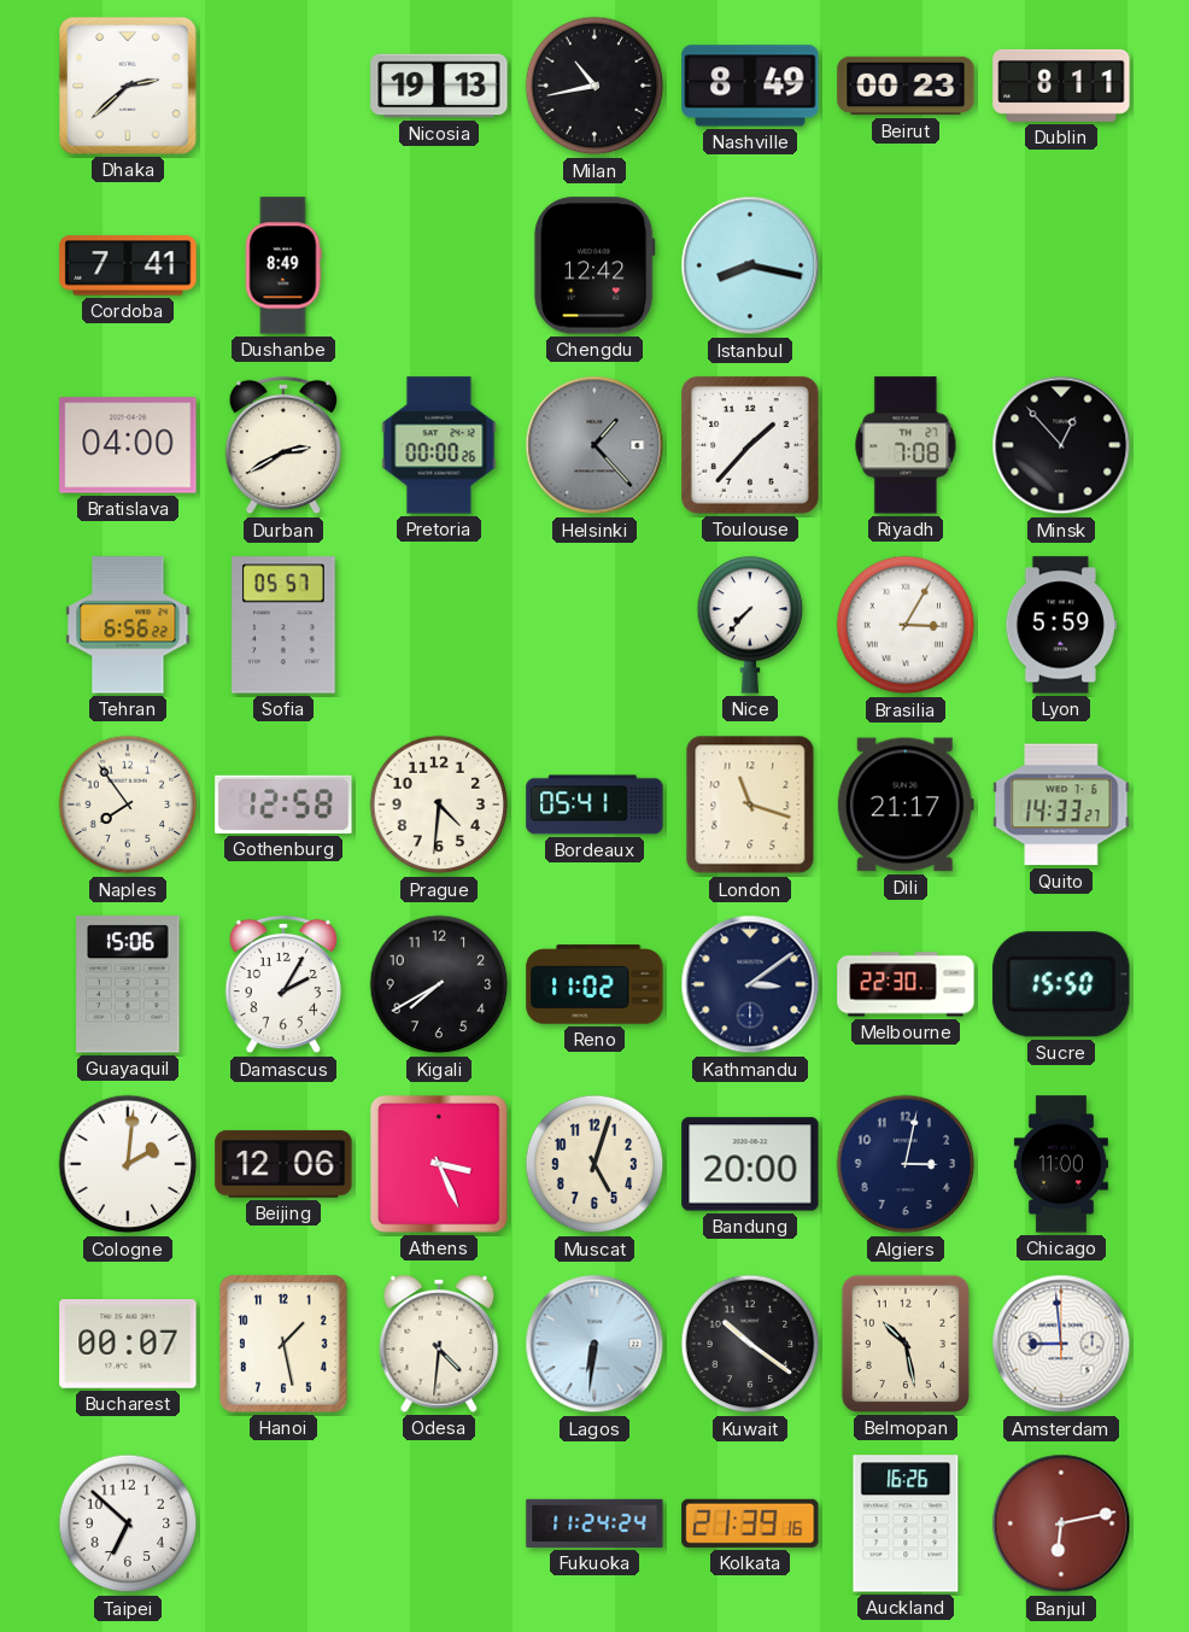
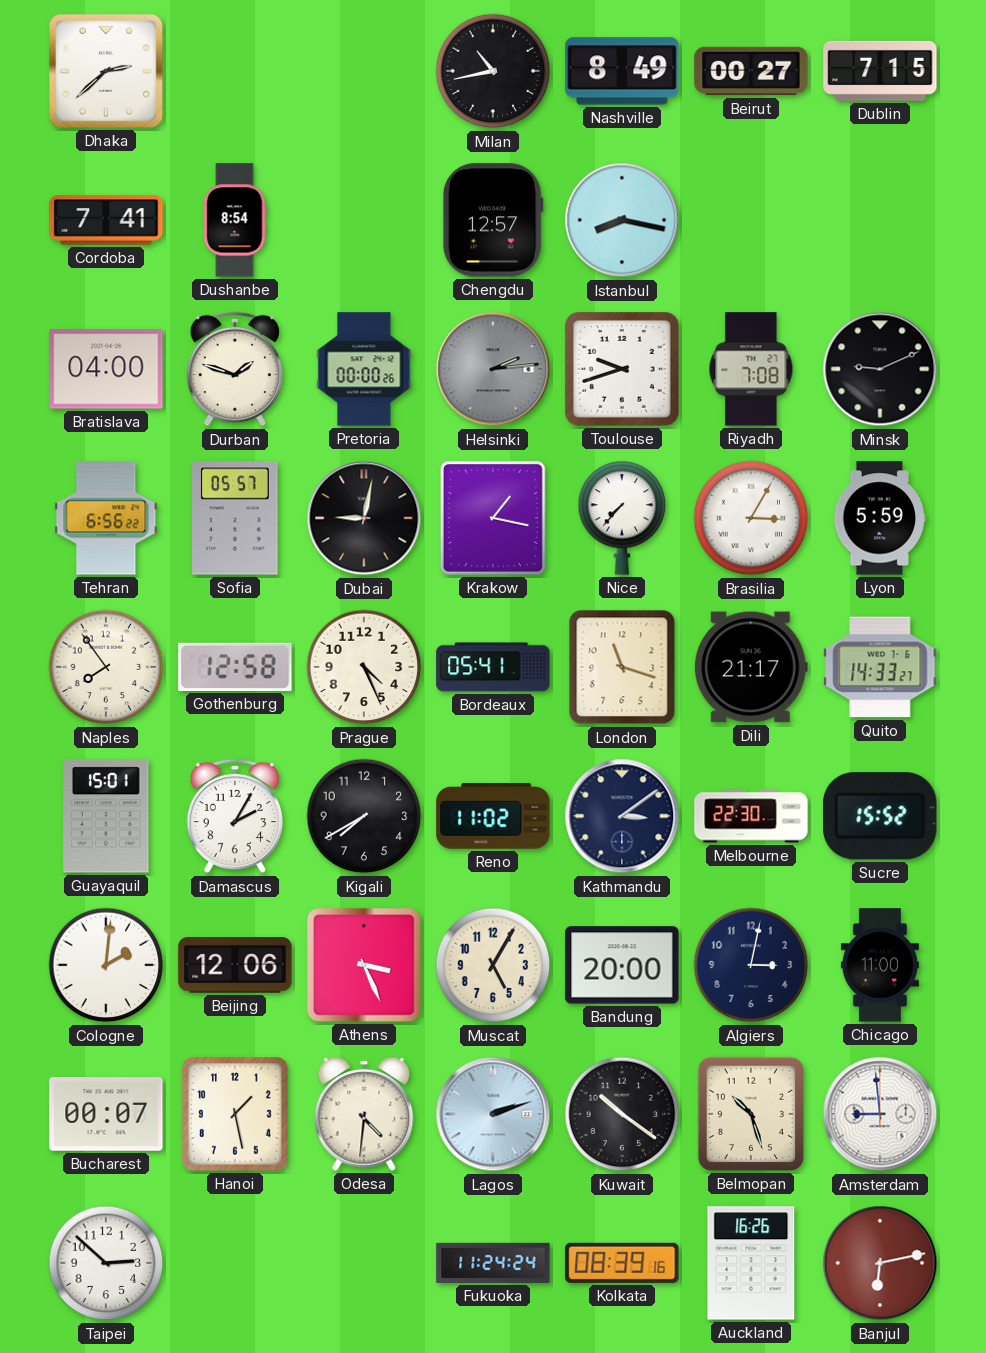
Nicosia: 19:13 -> none
Beirut: 00:23 -> 00:27
Dublin: 8:11 -> 7:15
Dushanbe: 8:49 -> 8:54
Chengdu: 12:42 -> 12:57
Durban: 2:40 -> 1:48
Helsinki: 1:23 -> 2:14
Toulouse: 1:37 -> 9:42
Minsk: 12:53 -> 9:11
Dubai: none -> 9:02
Krakow: none -> 1:17
Prague: 4:31 -> 4:26
Guayaquil: 15:06 -> 15:01
Sucre: 15:50 -> 15:52
Muscat: 5:03 -> 5:05
Lagos: 6:31 -> 2:12
Belmopan: 10:28 -> 10:27
Taipei: 6:52 -> 2:52
Kolkata: 21:39 -> 08:39
